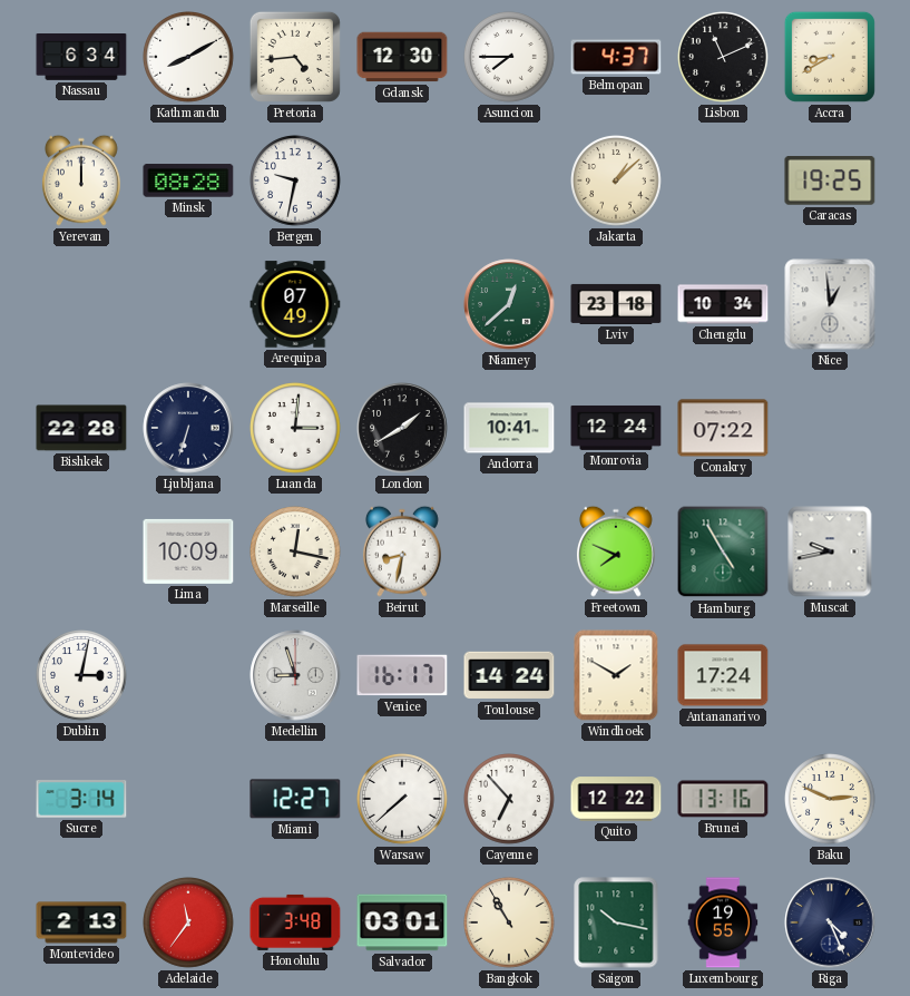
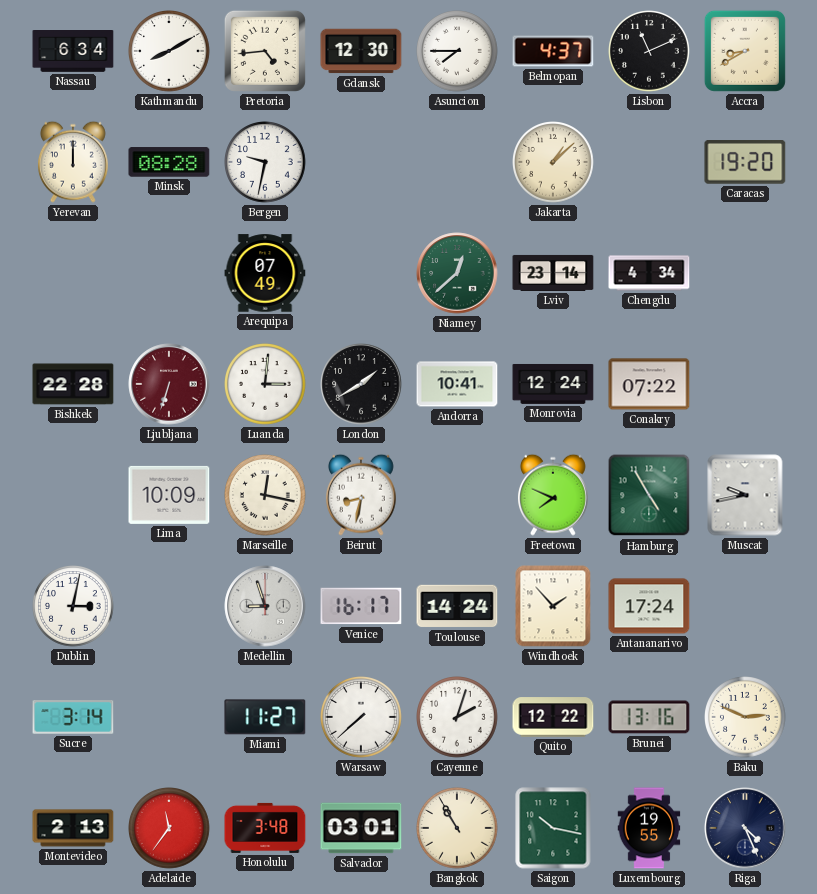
Caracas: 19:25 -> 19:20
Lviv: 23:18 -> 23:14
Chengdu: 10:34 -> 4:34
Nice: 12:59 -> none
Ljubljana dial: navy -> burgundy
Windhoek: 1:50 -> 1:53
Miami: 12:27 -> 11:27
Cayenne: 6:53 -> 2:03
